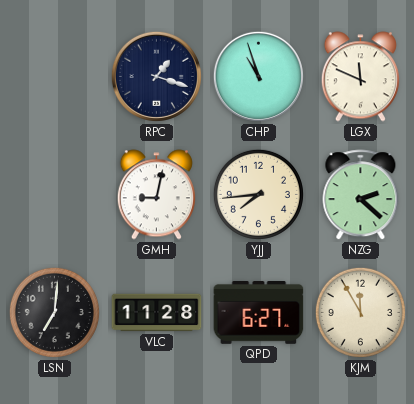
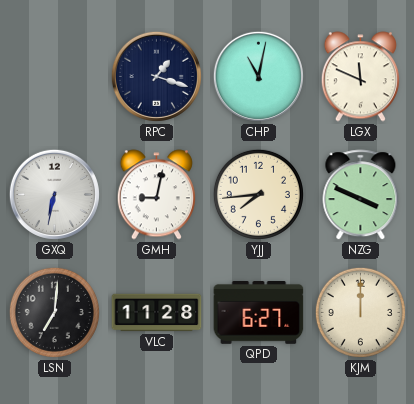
CHP: 10:57 -> 11:02
GXQ: none -> 6:32
NZG: 2:22 -> 3:49
KJM: 11:55 -> 12:00
